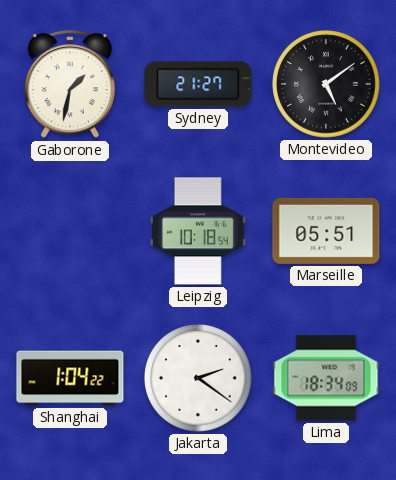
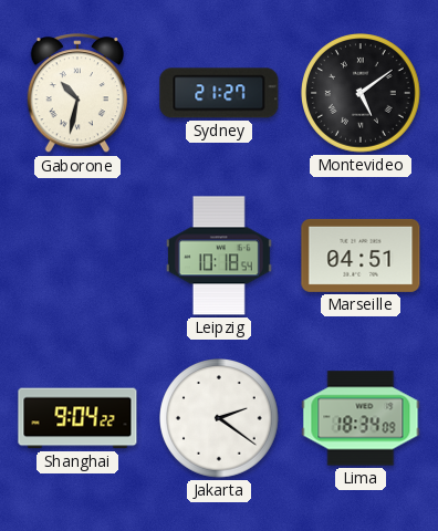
Gaborone: 1:32 -> 10:32
Marseille: 05:51 -> 04:51
Shanghai: 1:04 -> 9:04
